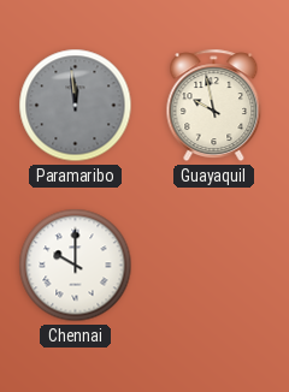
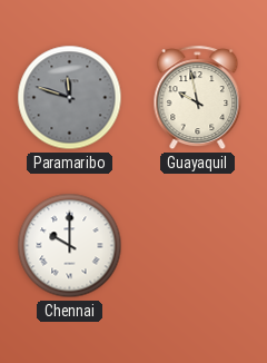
Paramaribo: 11:59 -> 11:48
